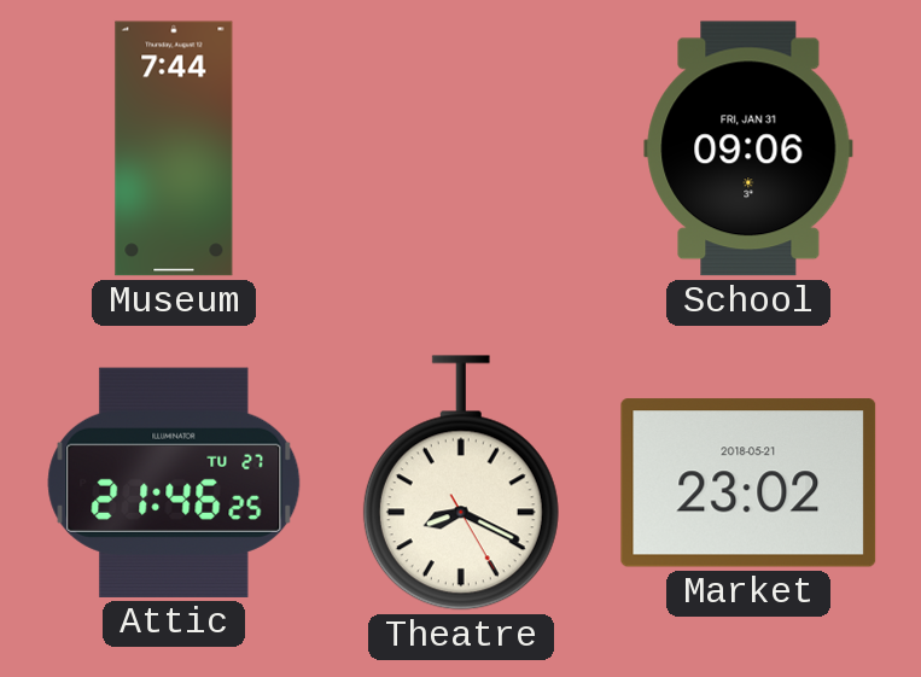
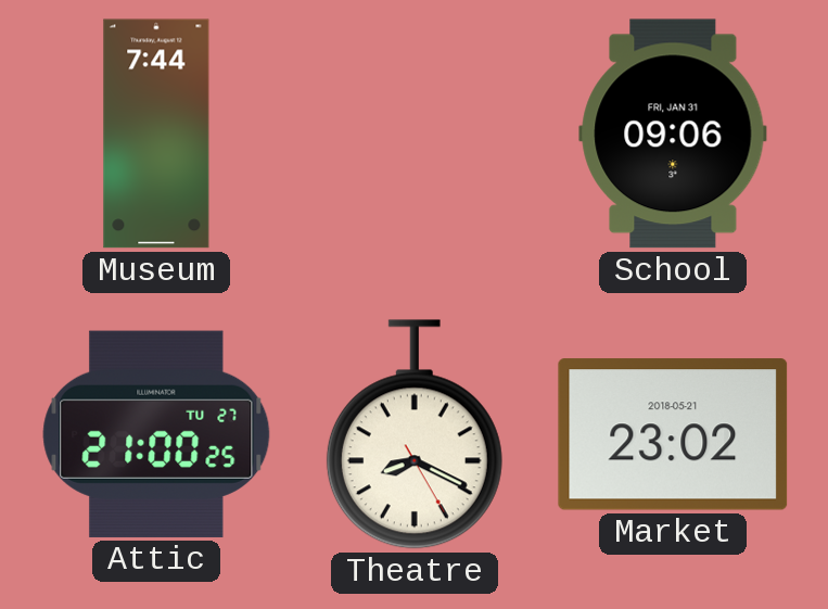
Attic: 21:46 -> 21:00
